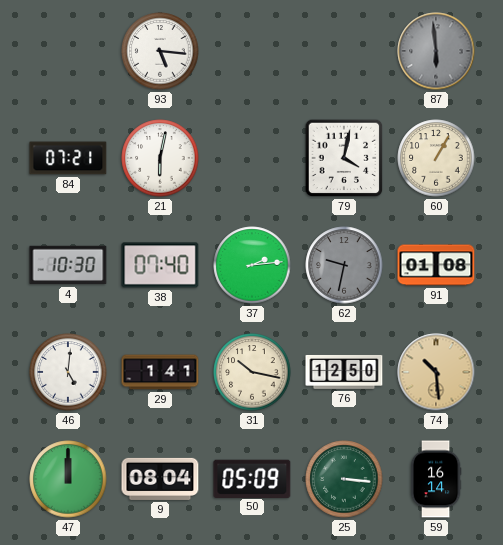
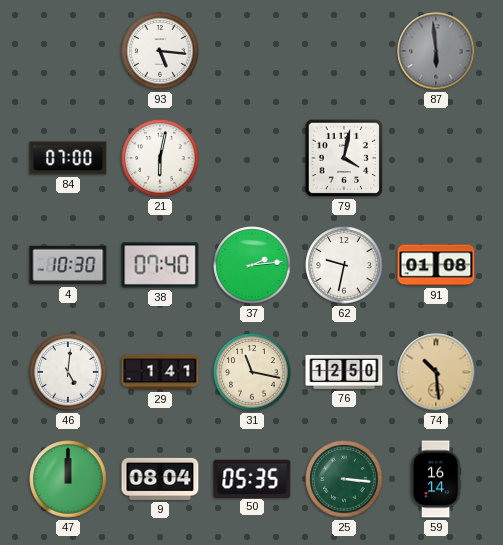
84: 07:21 -> 07:00
60: 1:05 -> none
62 dial: grey -> white
31: 10:17 -> 11:17
50: 05:09 -> 05:35
